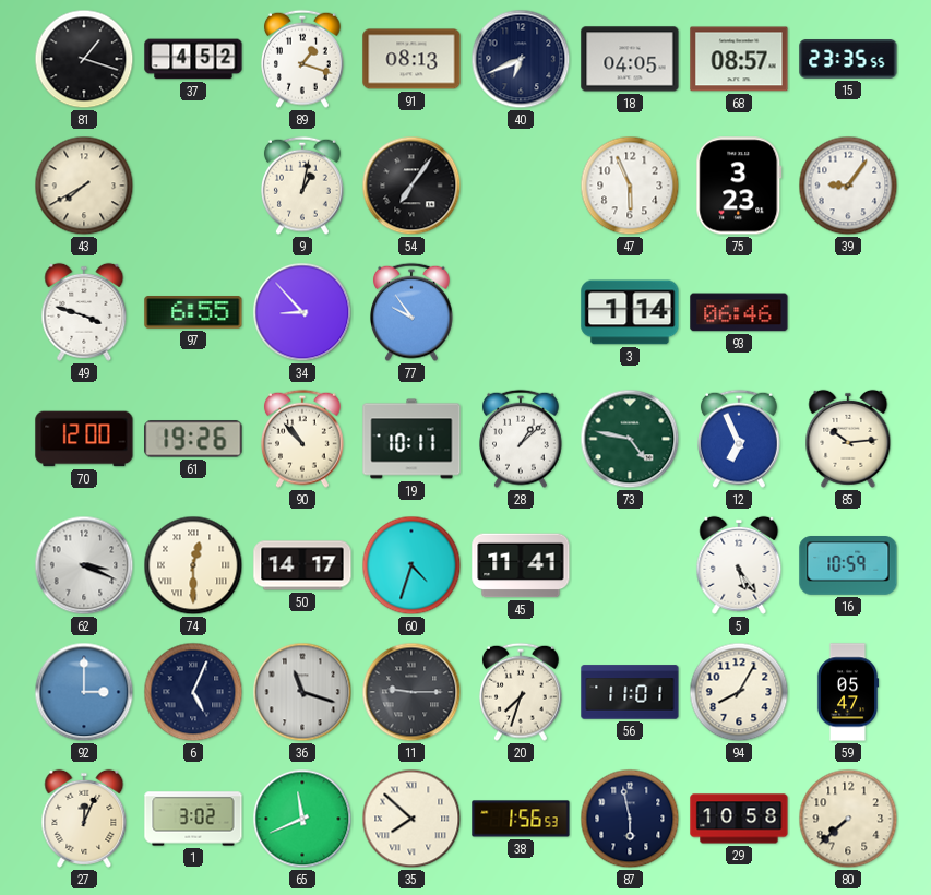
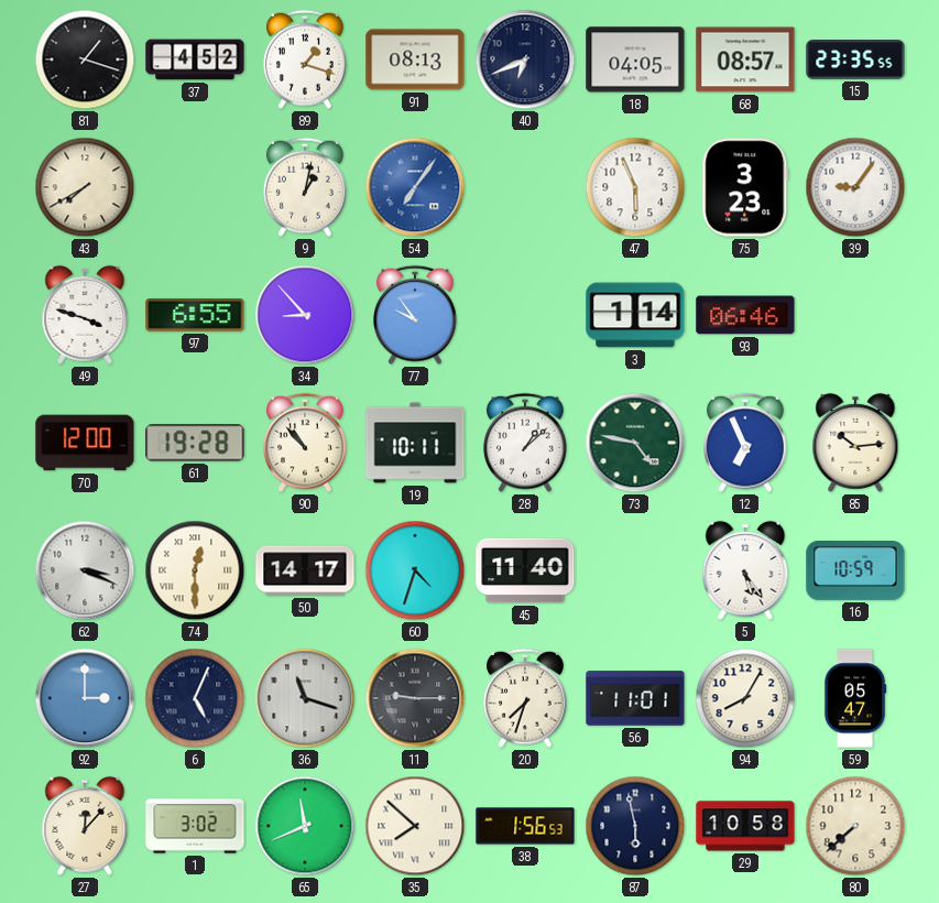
54 dial: black -> blue
61: 19:26 -> 19:28
45: 11:41 -> 11:40
27: 12:04 -> 12:07
